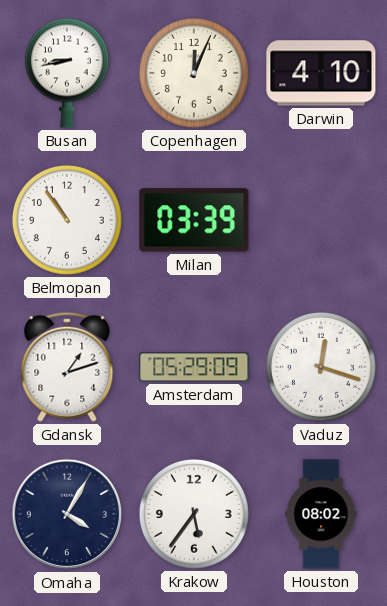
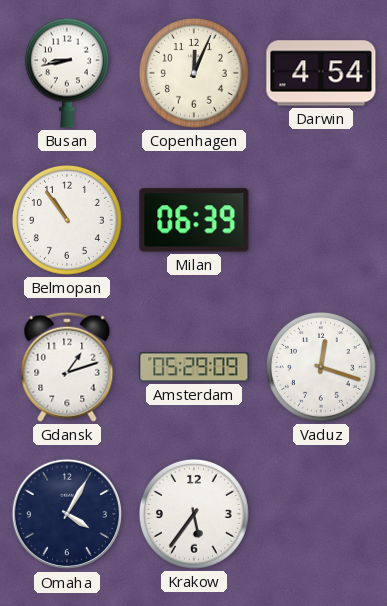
Darwin: 4:10 -> 4:54
Milan: 03:39 -> 06:39
Houston: 08:02 -> none
